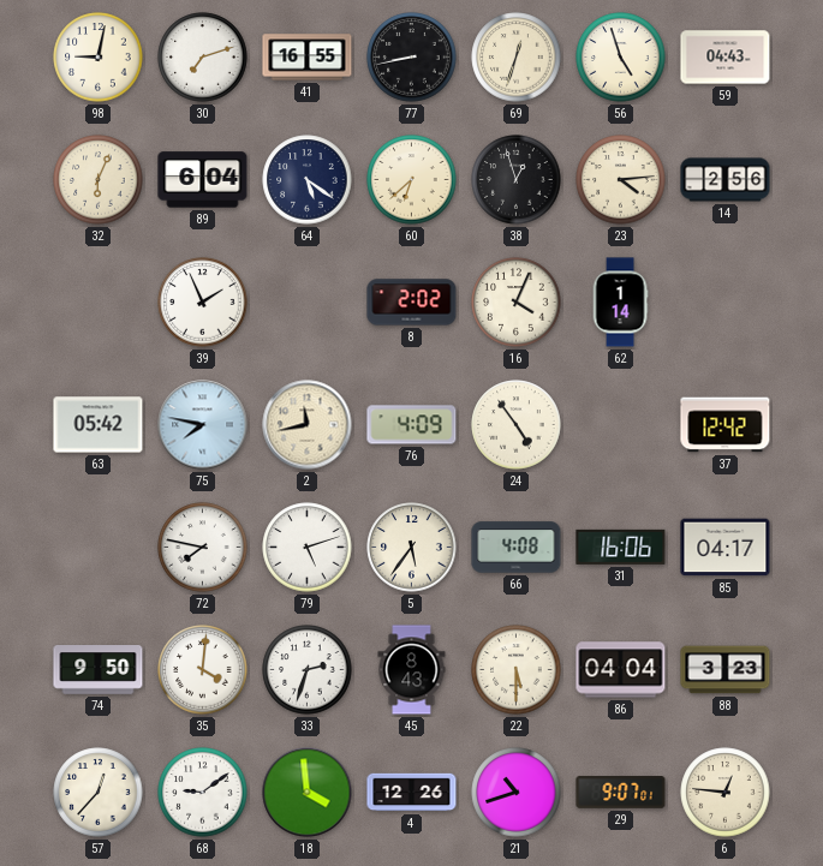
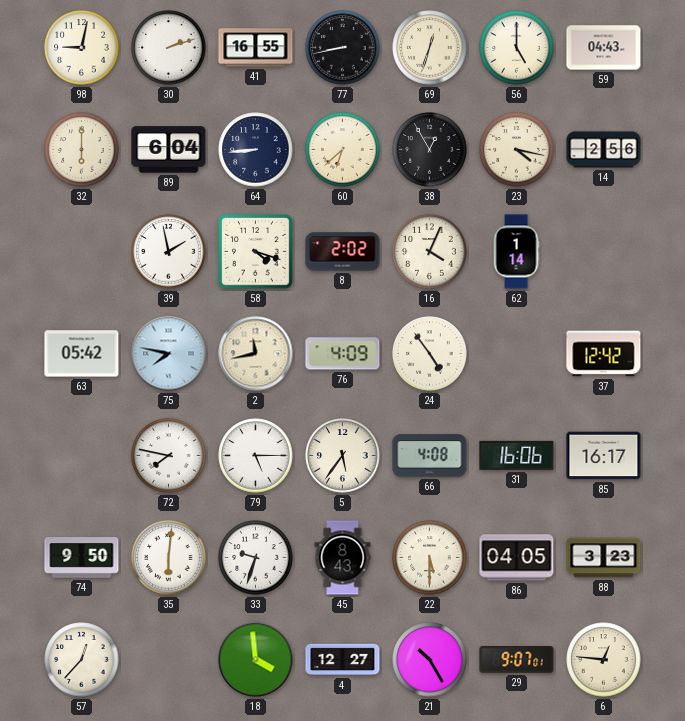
30: 7:12 -> 2:12
56: 4:57 -> 5:00
32: 6:04 -> 6:00
64: 5:21 -> 8:44
38: 12:57 -> 12:55
23: 4:14 -> 4:17
39: 1:56 -> 1:58
58: none -> 4:18
79: 5:12 -> 5:15
85: 04:17 -> 16:17
35: 4:01 -> 6:01
33: 2:33 -> 9:33
86: 04:04 -> 04:05
68: 9:09 -> none
4: 12:26 -> 12:27
21: 10:42 -> 10:25
